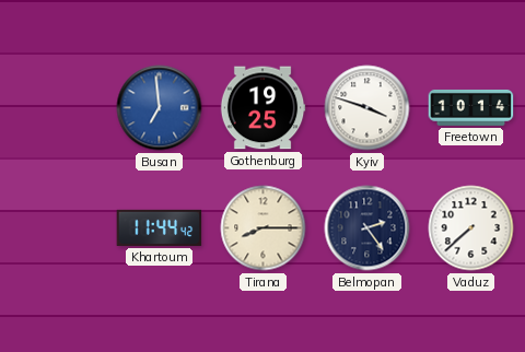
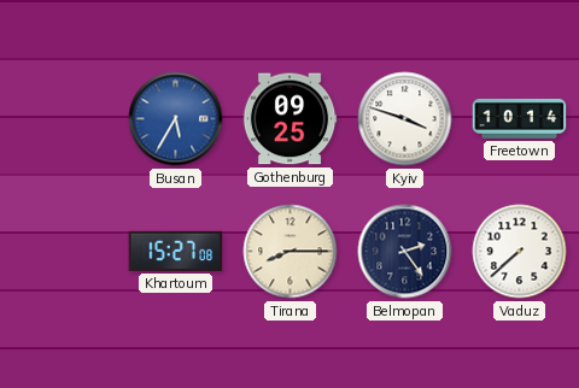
Busan: 6:59 -> 5:35
Gothenburg: 19:25 -> 09:25
Khartoum: 11:44 -> 15:27
